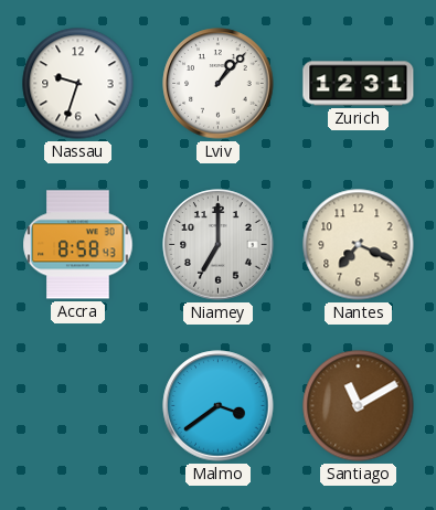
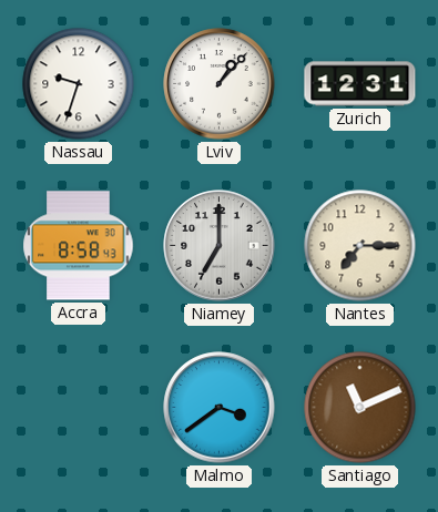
Nantes: 7:19 -> 7:15
Santiago: 11:10 -> 11:11
